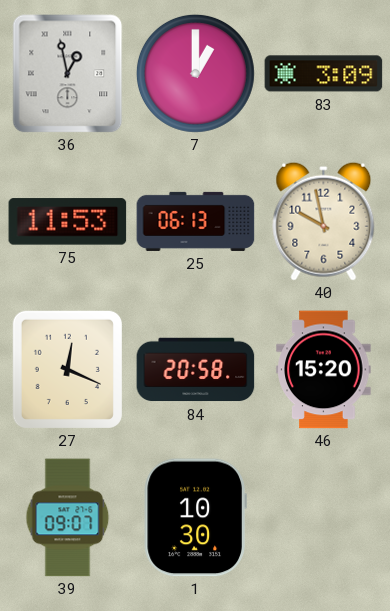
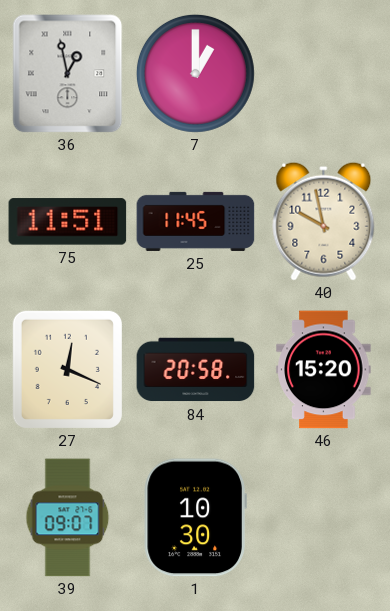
83: 3:09 -> none
75: 11:53 -> 11:51
25: 06:13 -> 11:45
